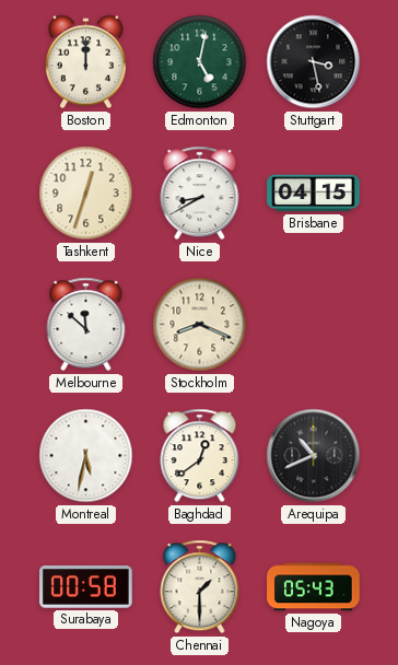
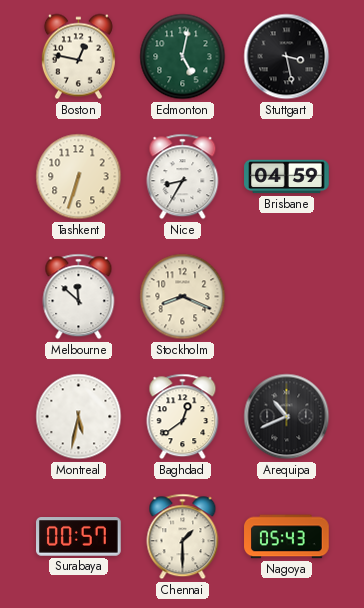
Boston: 12:00 -> 12:47
Tashkent: 12:33 -> 6:33
Nice: 8:40 -> 8:35
Brisbane: 04:15 -> 04:59
Surabaya: 00:58 -> 00:57
